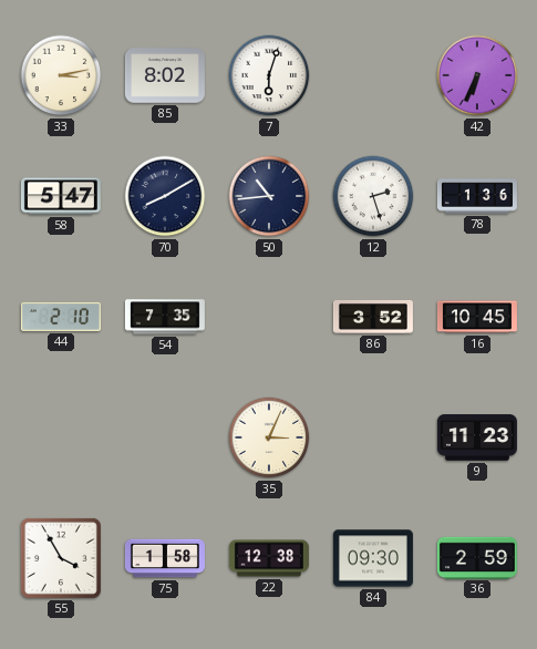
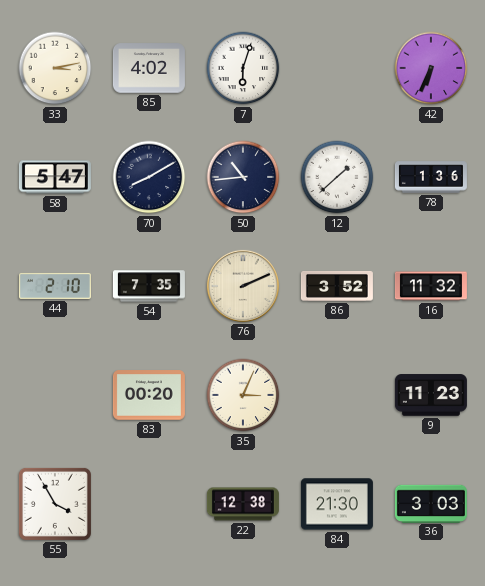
85: 8:02 -> 4:02
12: 2:27 -> 1:38
76: none -> 2:11
16: 10:45 -> 11:32
83: none -> 00:20
75: 1:58 -> none
84: 09:30 -> 21:30
36: 2:59 -> 3:03
